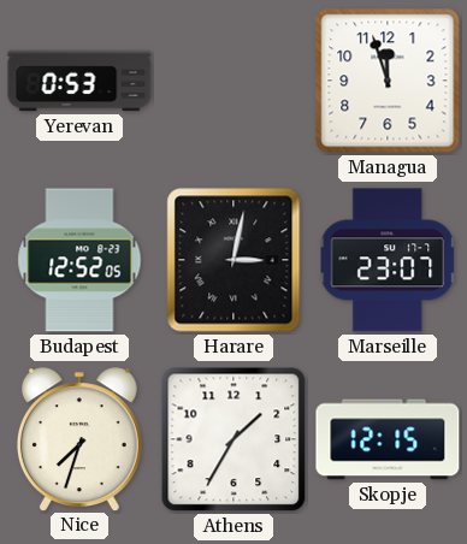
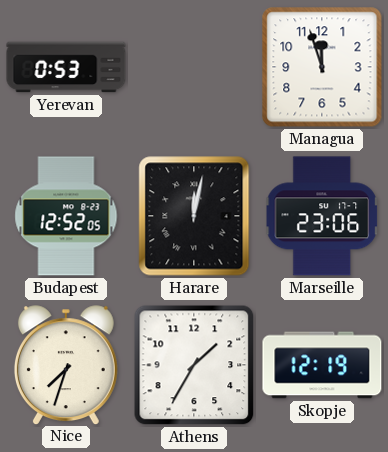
Harare: 3:02 -> 12:02
Marseille: 23:07 -> 23:06
Skopje: 12:15 -> 12:19
